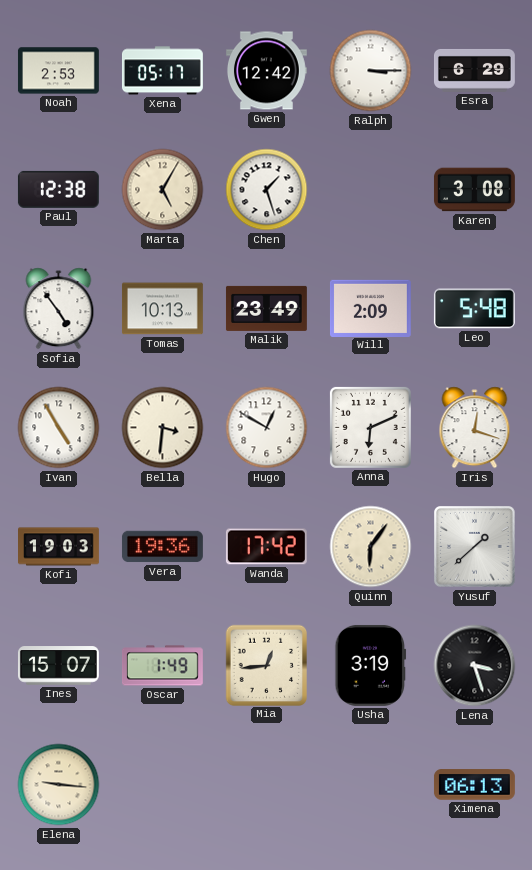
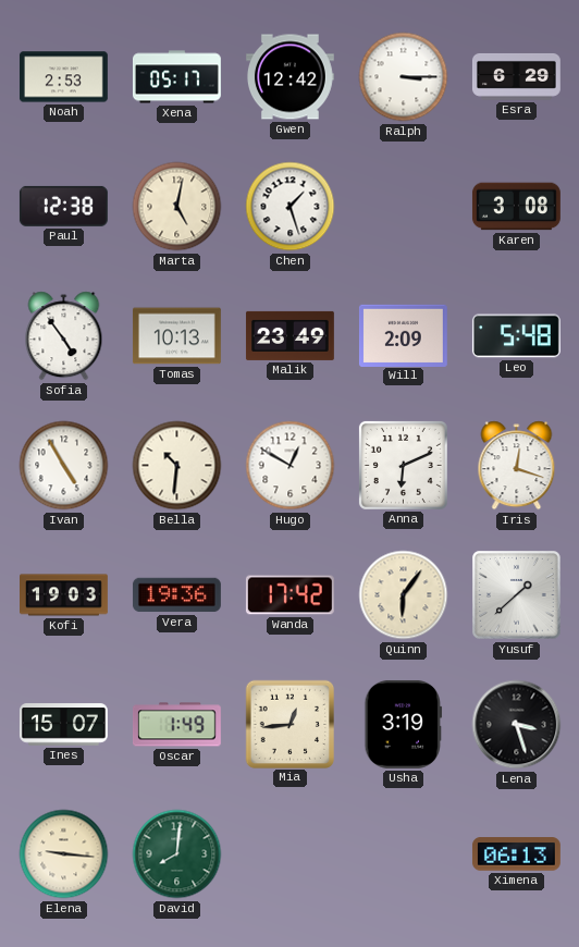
Marta: 5:05 -> 5:02
Bella: 3:31 -> 10:31
David: none -> 8:01
